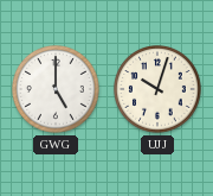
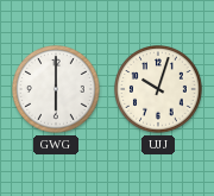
GWG: 5:00 -> 6:00
